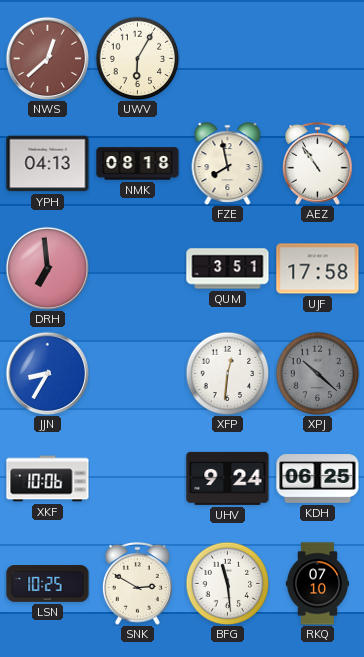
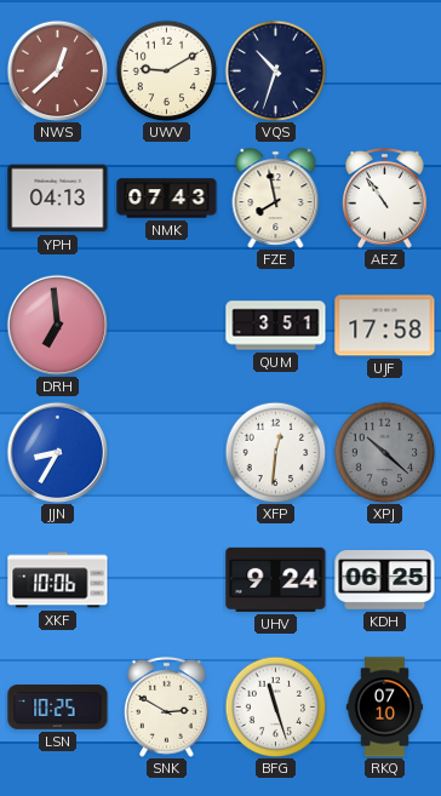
UWV: 6:05 -> 9:10
VQS: none -> 10:33
NMK: 08:18 -> 07:43
BFG: 11:29 -> 11:27
